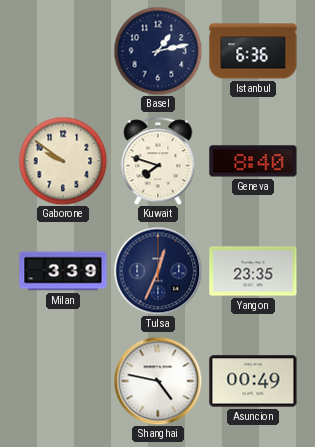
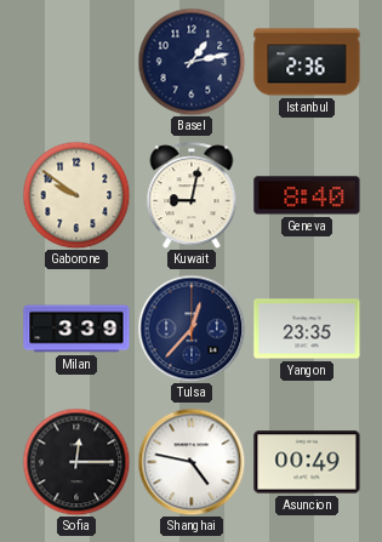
Istanbul: 6:36 -> 2:36
Kuwait: 7:48 -> 9:02
Tulsa: 12:34 -> 12:37
Sofia: none -> 12:15
